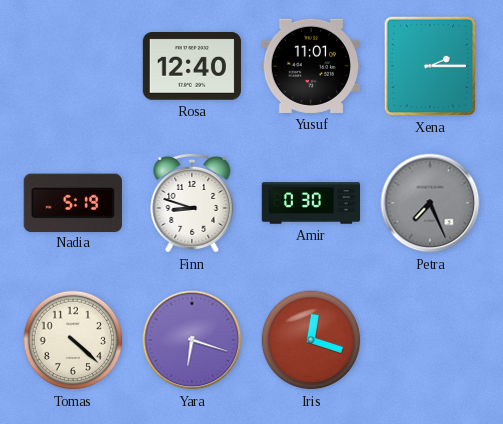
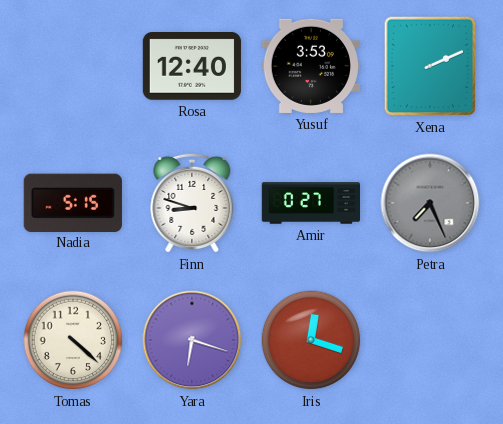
Yusuf: 11:01 -> 3:53
Xena: 2:15 -> 2:11
Nadia: 5:19 -> 5:15
Amir: 0:30 -> 0:27
